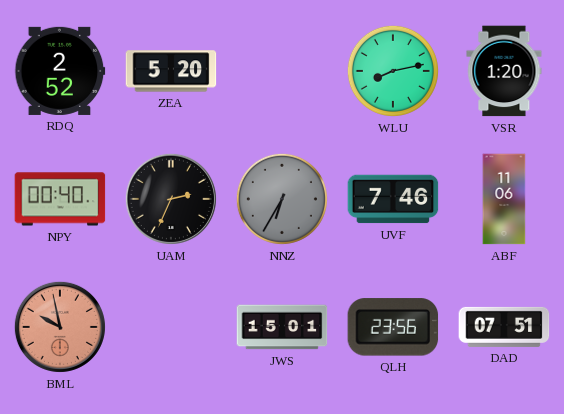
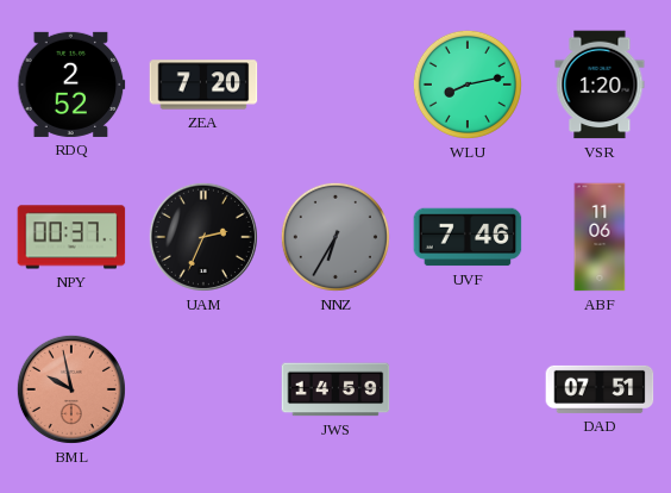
ZEA: 5:20 -> 7:20
NPY: 00:40 -> 00:37
JWS: 15:01 -> 14:59
QLH: 23:56 -> none
